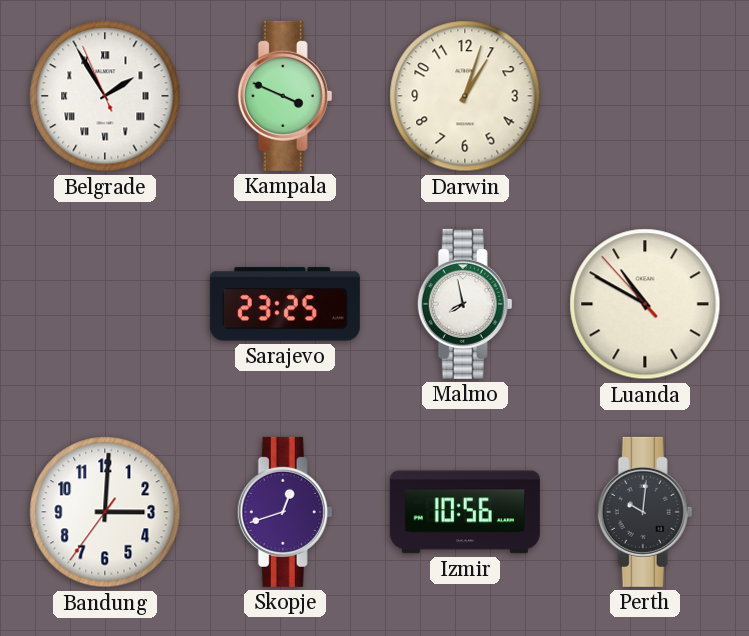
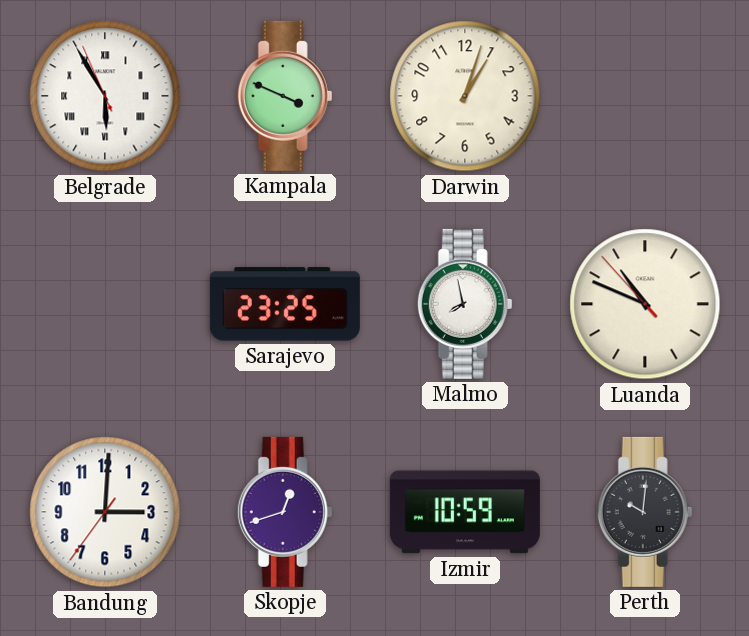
Belgrade: 1:54 -> 5:54
Luanda: 10:49 -> 10:48
Izmir: 10:56 -> 10:59
